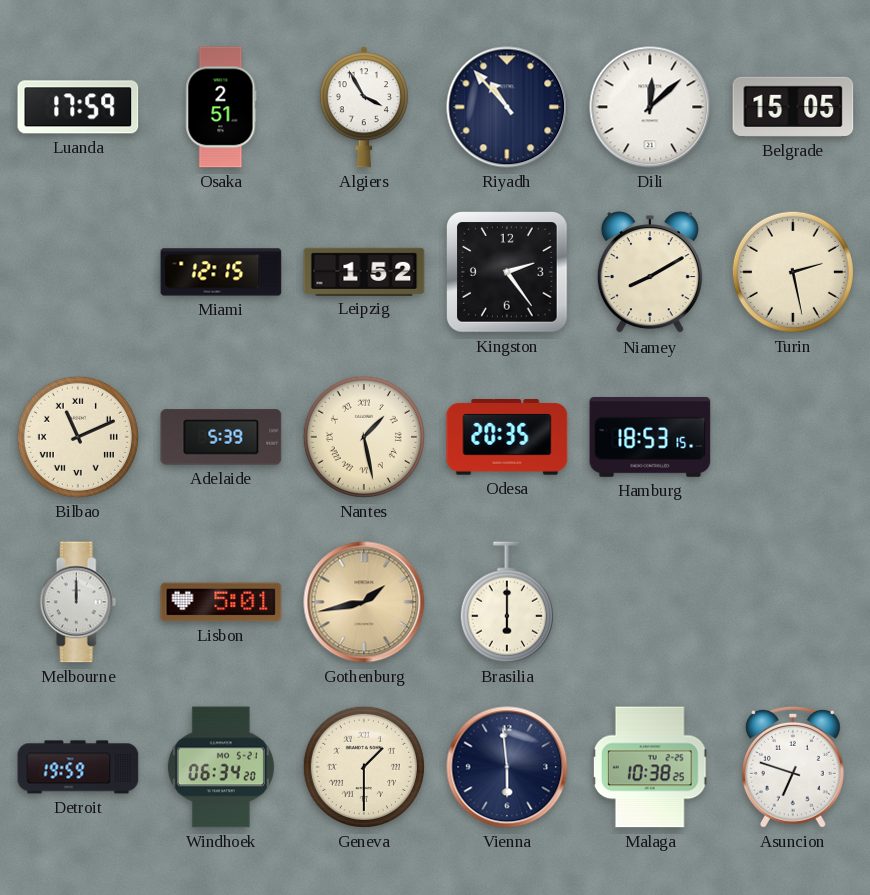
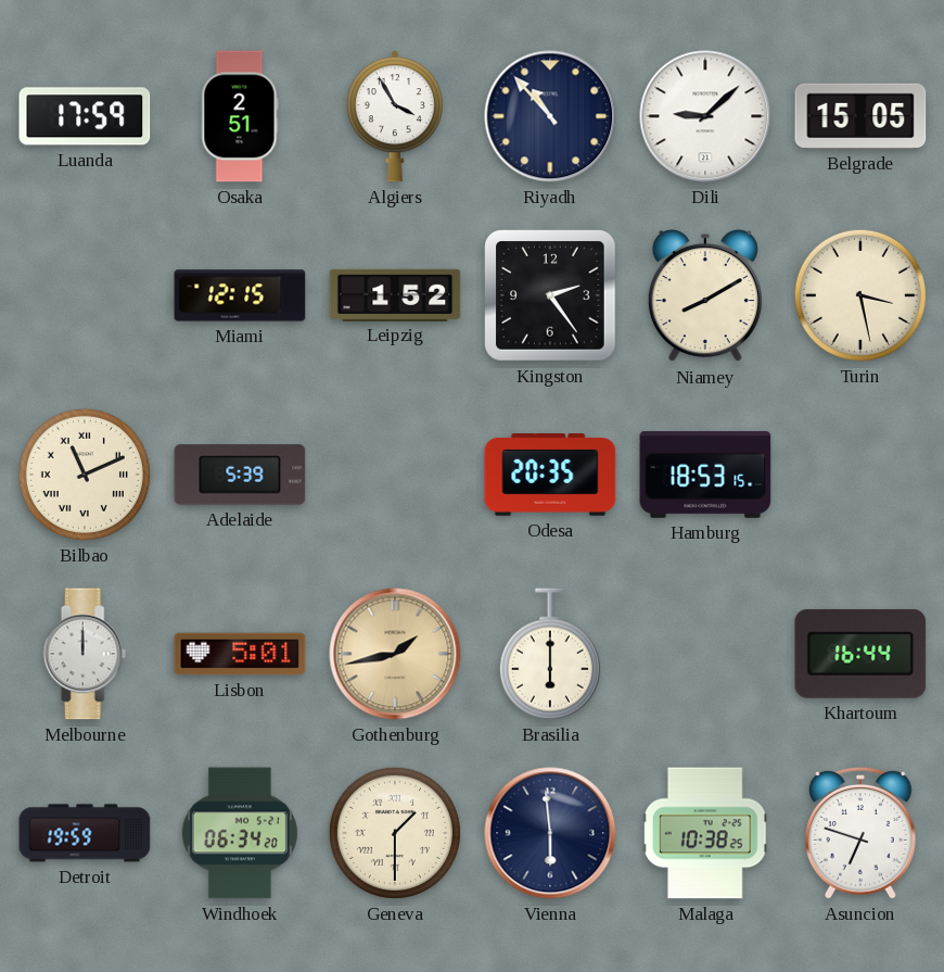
Dili: 12:08 -> 9:08
Turin: 2:28 -> 3:28
Nantes: 1:28 -> none
Khartoum: none -> 16:44
